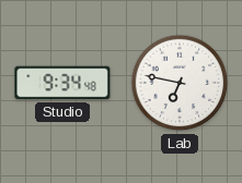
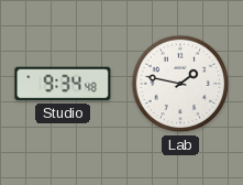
Lab: 6:47 -> 1:47
